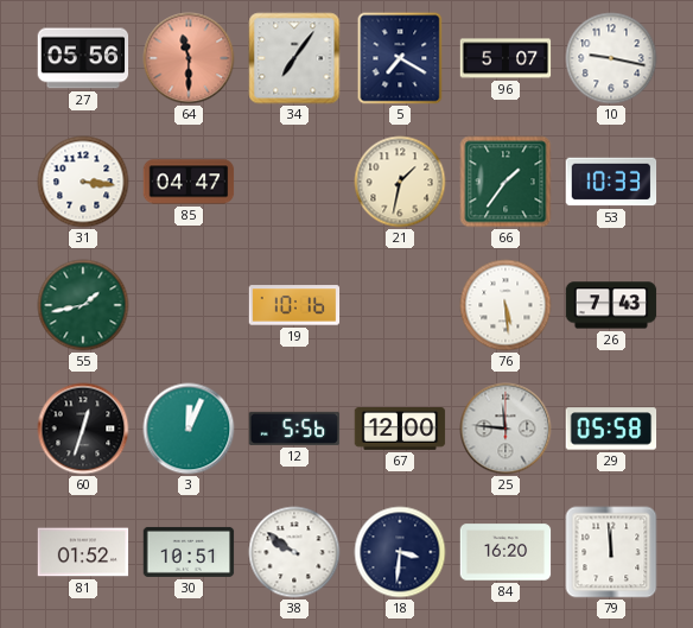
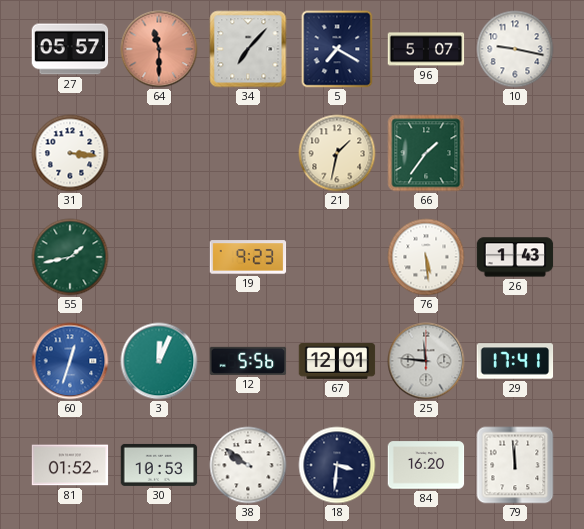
27: 05:56 -> 05:57
34: 7:06 -> 7:07
85: 04:47 -> none
53: 10:33 -> none
19: 10:16 -> 9:23
26: 7:43 -> 1:43
60 dial: black -> blue
67: 12:00 -> 12:01
29: 05:58 -> 17:41
30: 10:51 -> 10:53
